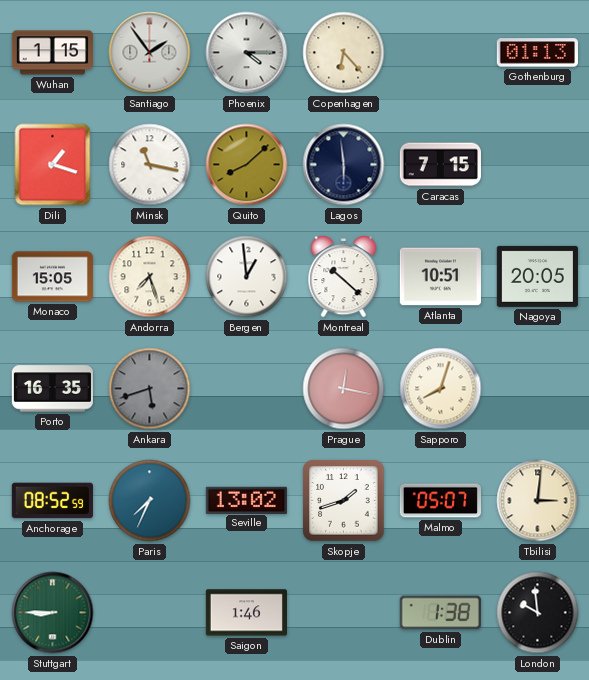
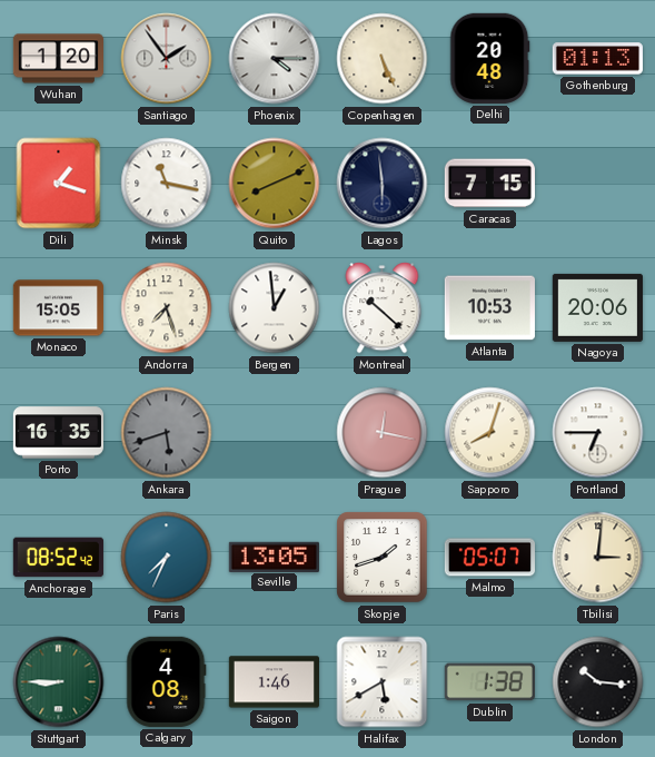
Wuhan: 1:15 -> 1:20
Copenhagen: 6:23 -> 5:26
Delhi: none -> 20:48
Quito: 8:08 -> 8:11
Atlanta: 10:51 -> 10:53
Nagoya: 20:05 -> 20:06
Portland: none -> 6:45
Anchorage: 08:52:59 -> 08:52:42
Seville: 13:02 -> 13:05
Calgary: none -> 4:08
Halifax: none -> 5:40
London: 9:59 -> 10:16
